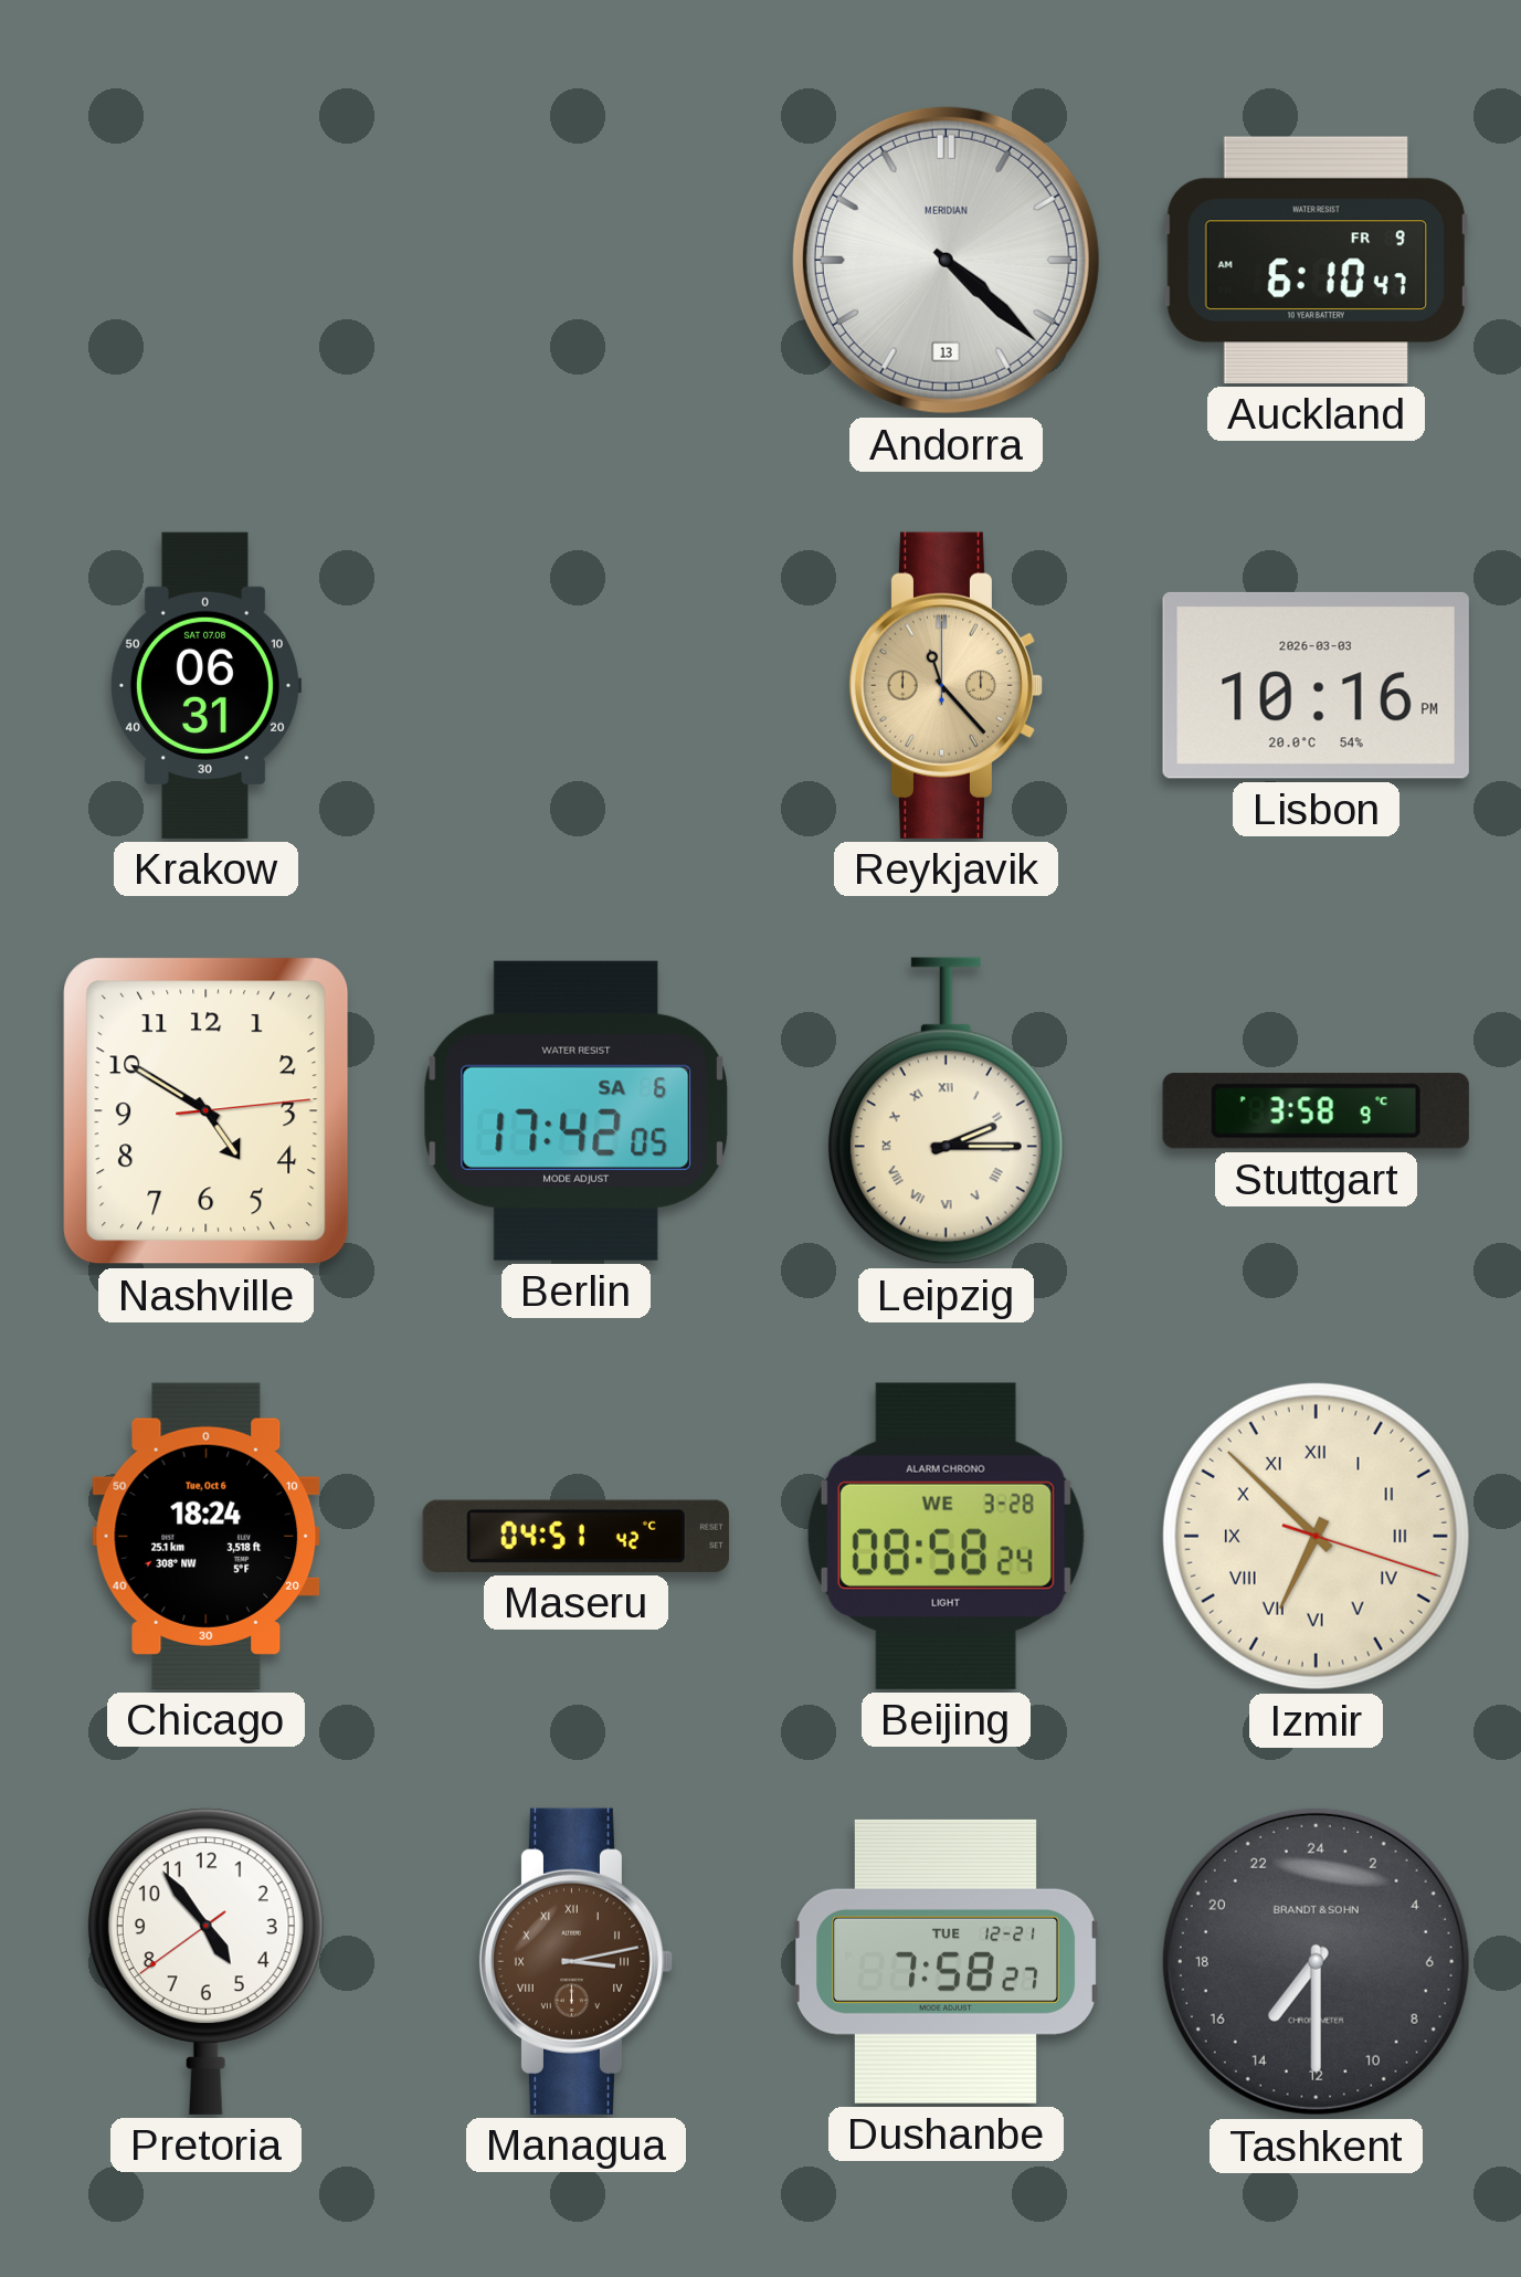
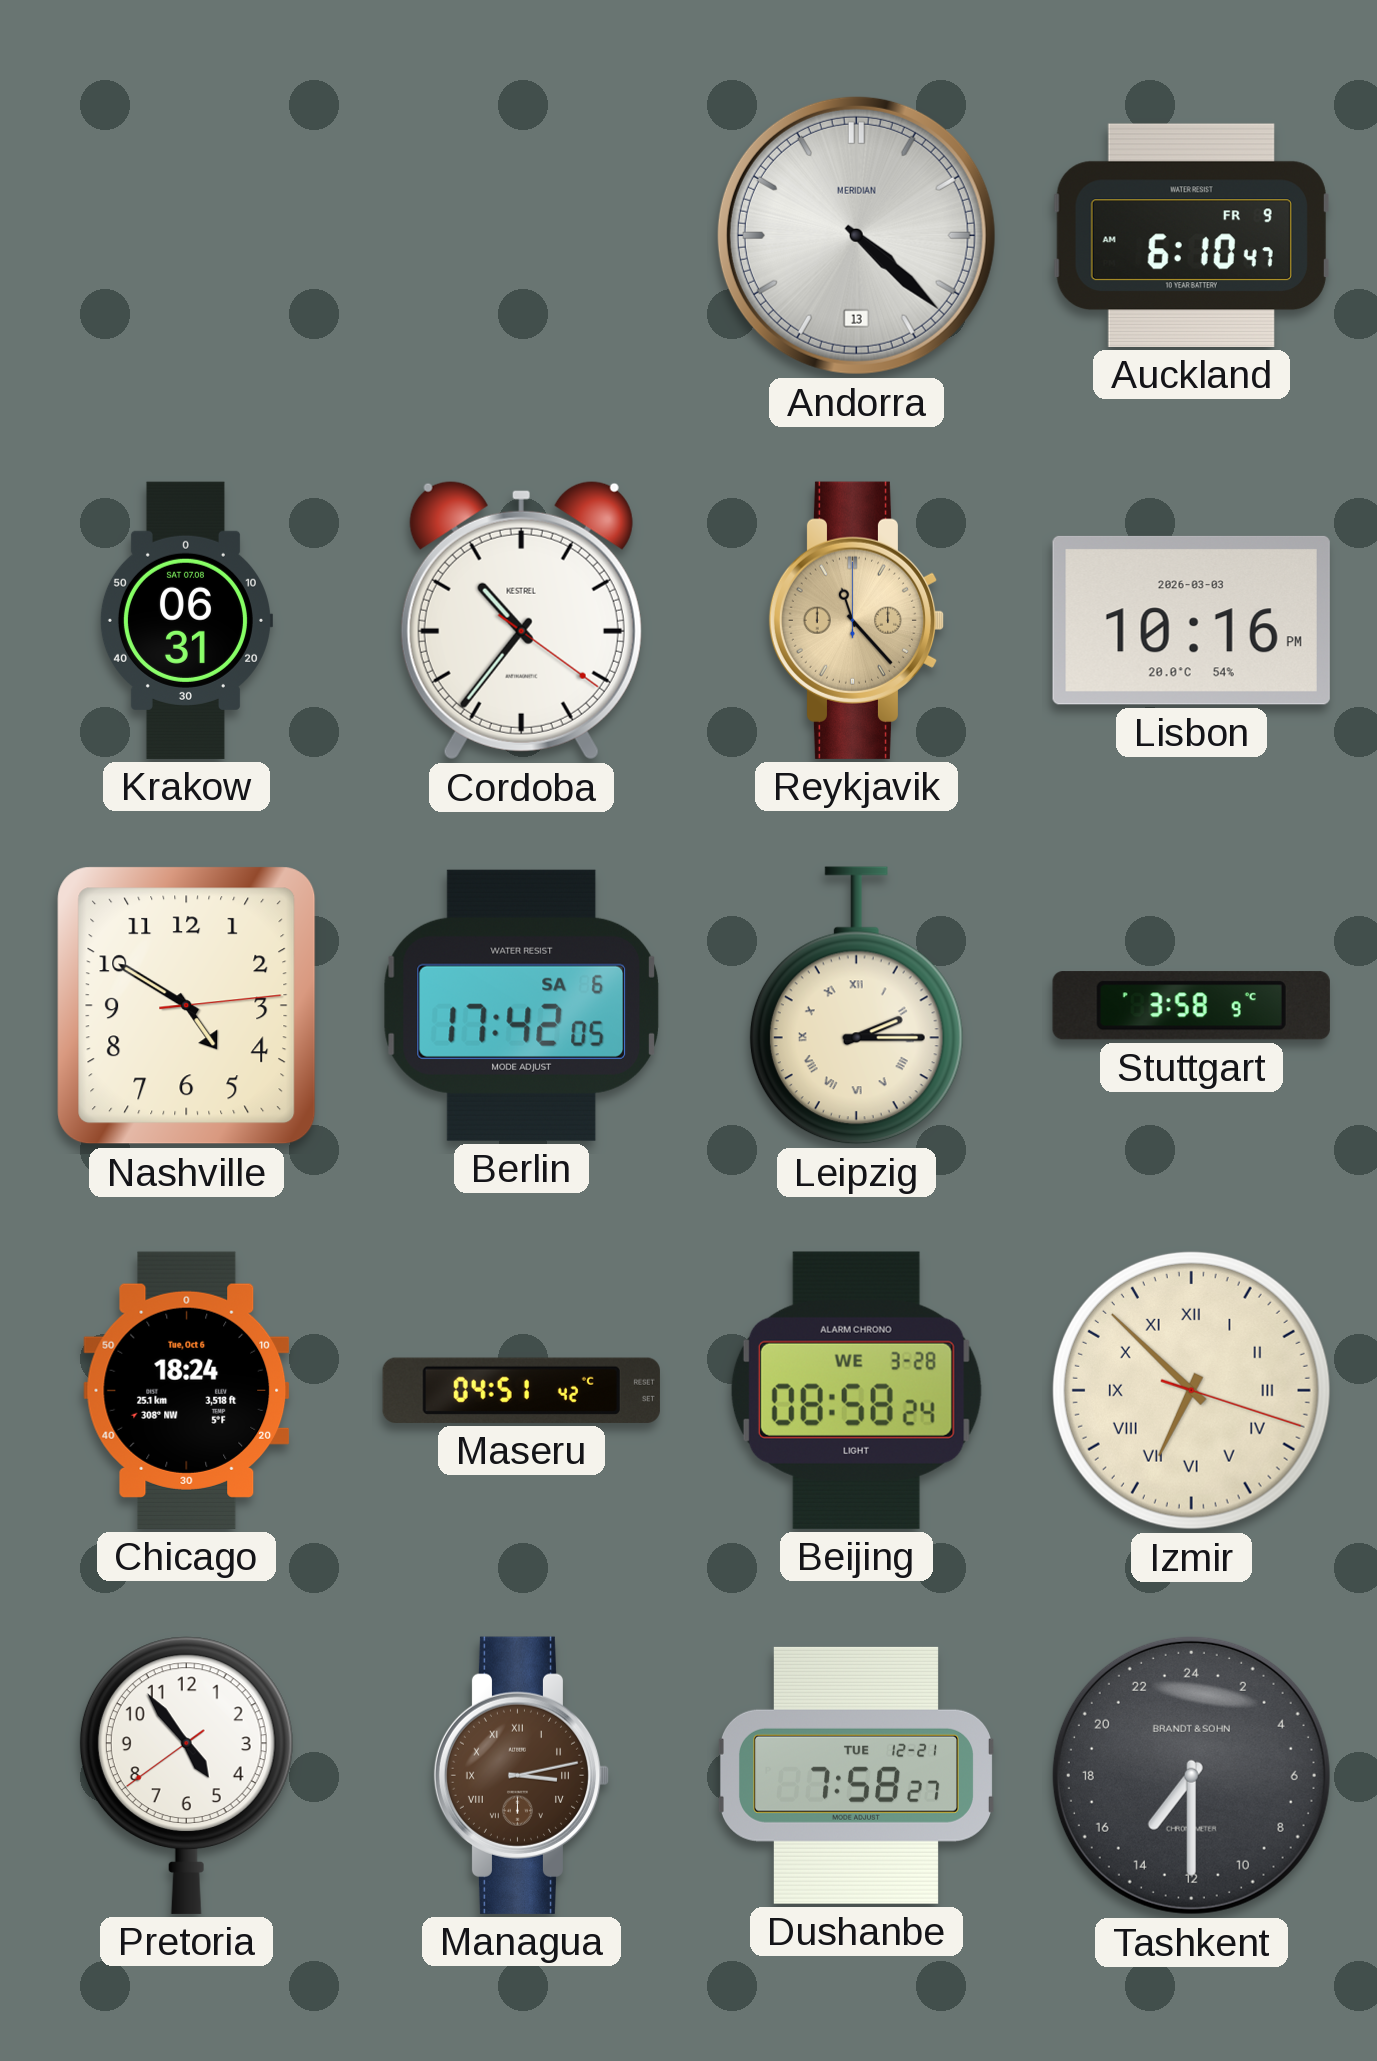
Cordoba: none -> 10:36
